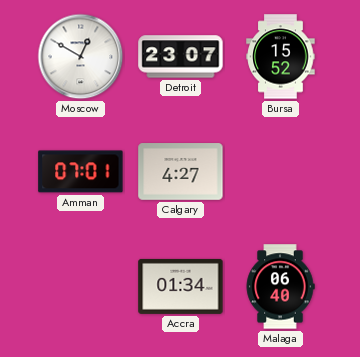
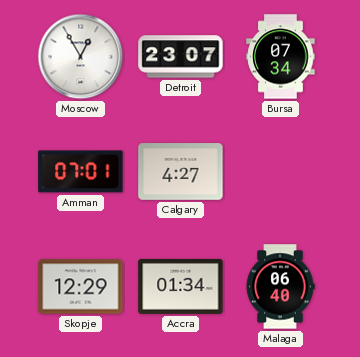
Moscow: 12:50 -> 12:55
Bursa: 15:52 -> 07:34
Skopje: none -> 12:29
